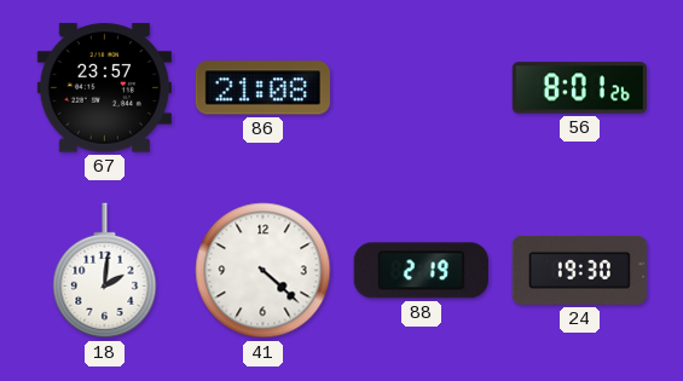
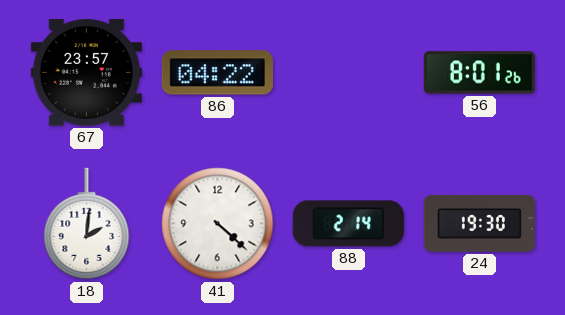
86: 21:08 -> 04:22
88: 2:19 -> 2:14
